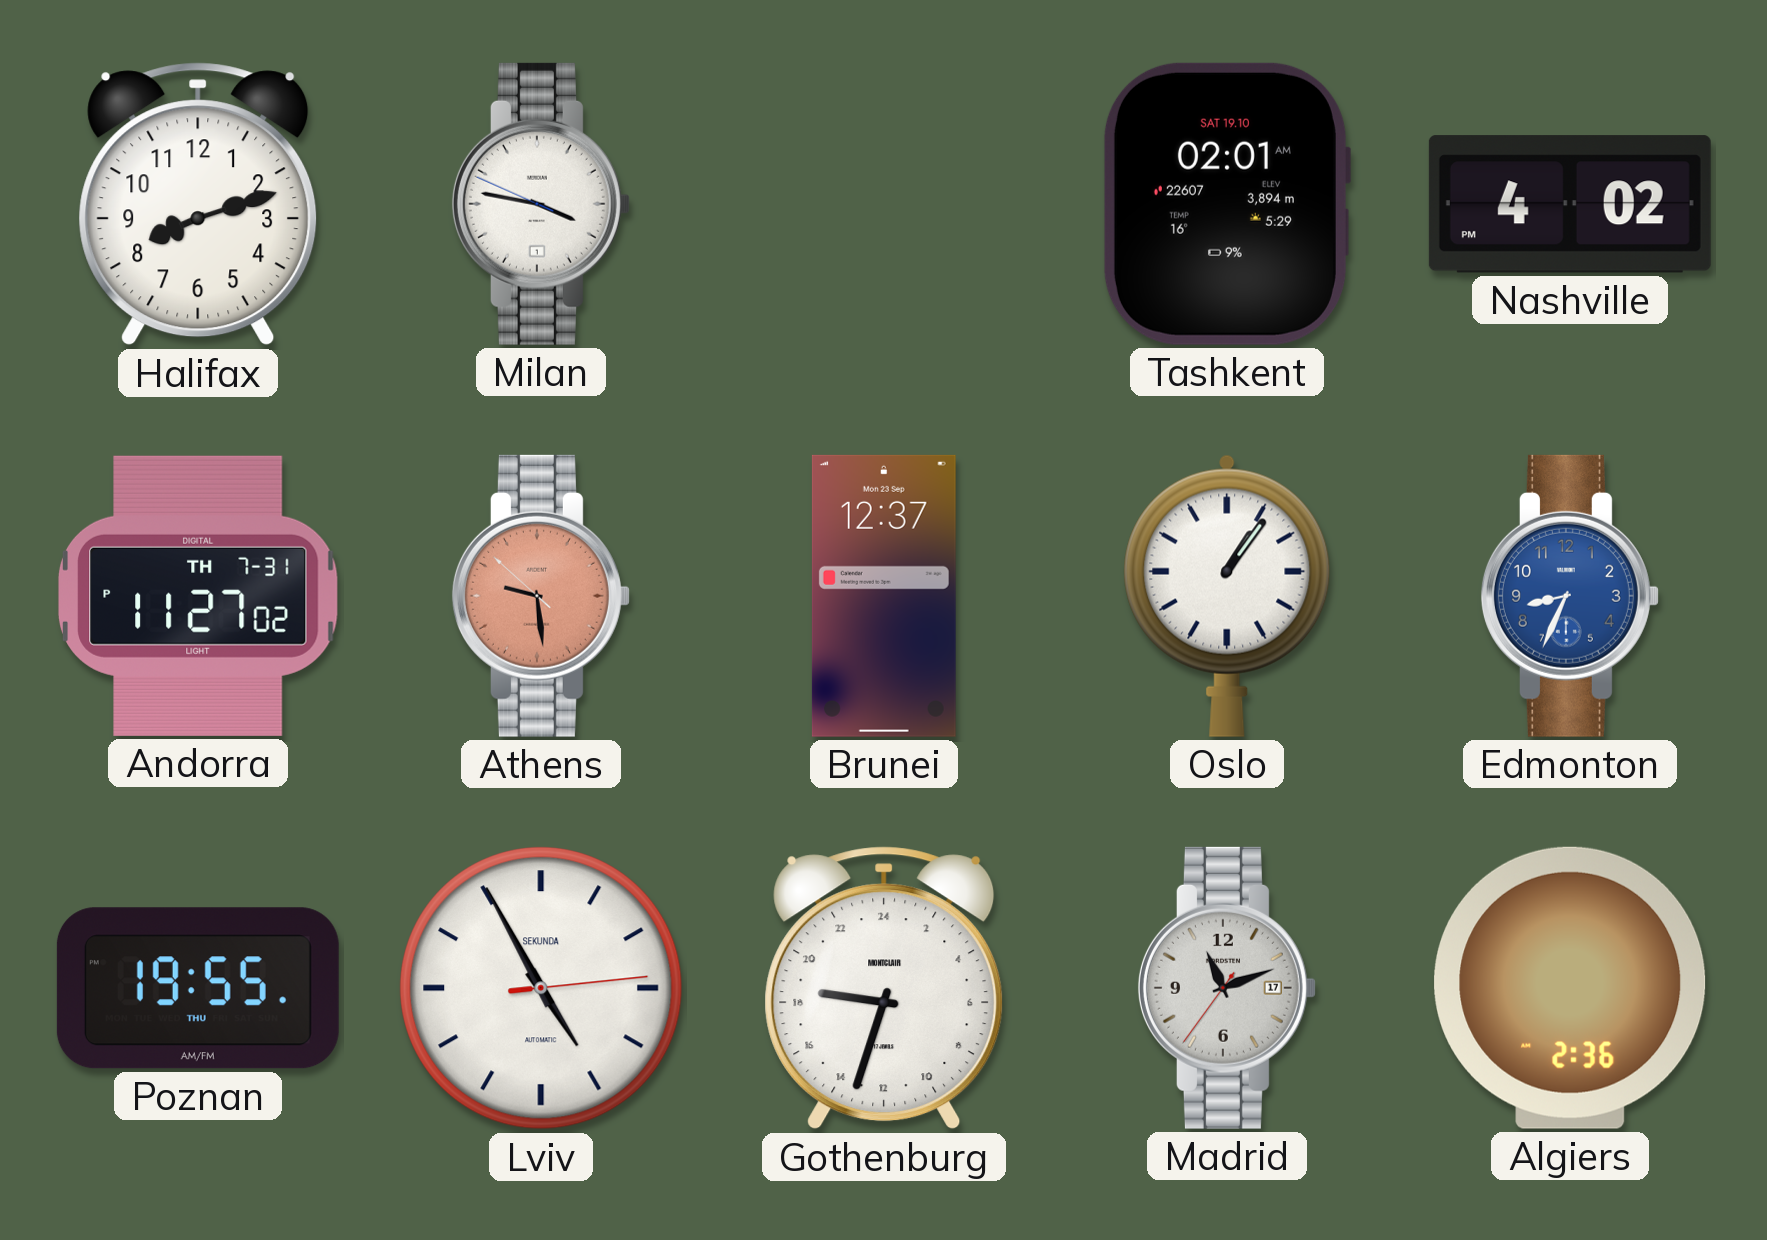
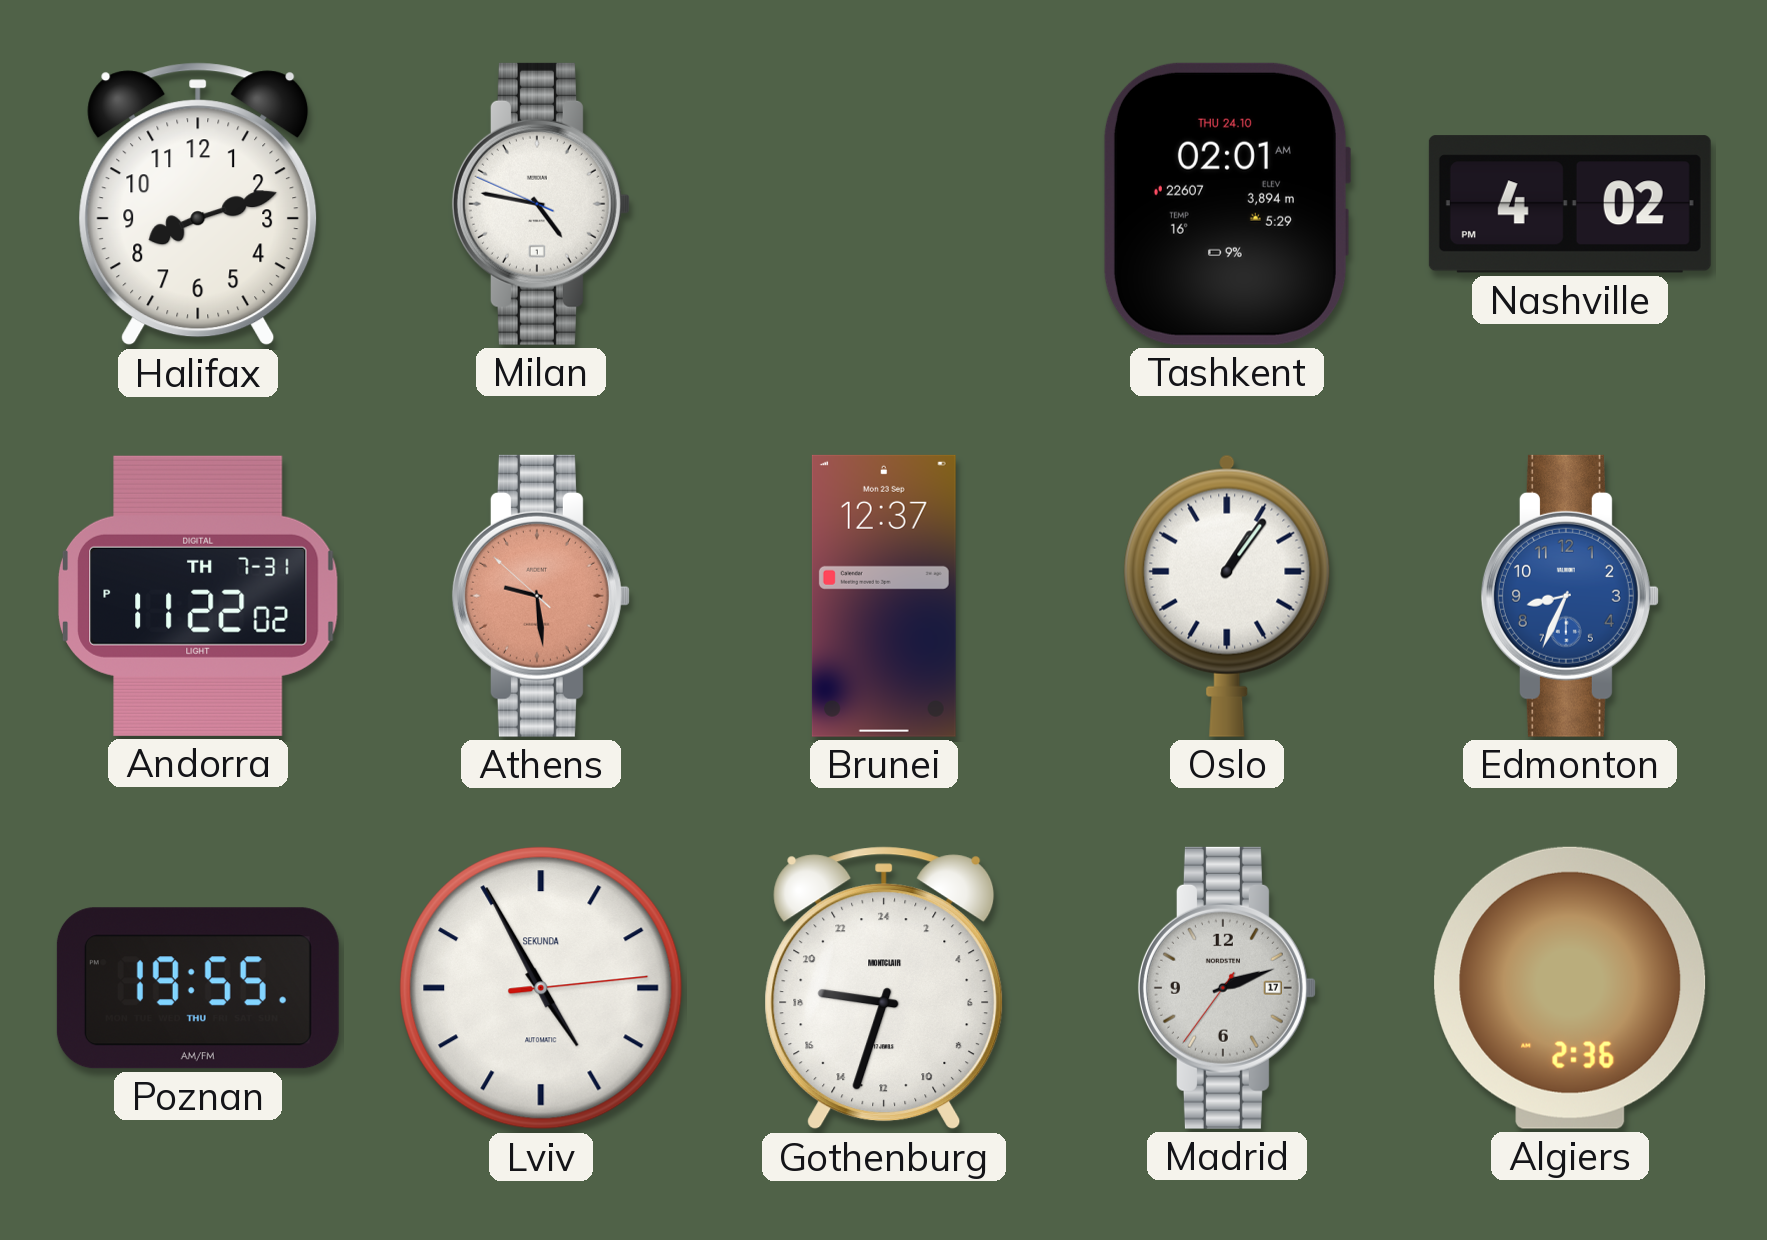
Milan: 3:46 -> 4:46
Tashkent date: SAT 19.10 -> THU 24.10
Andorra: 11:27 -> 11:22
Madrid: 11:11 -> 2:11
